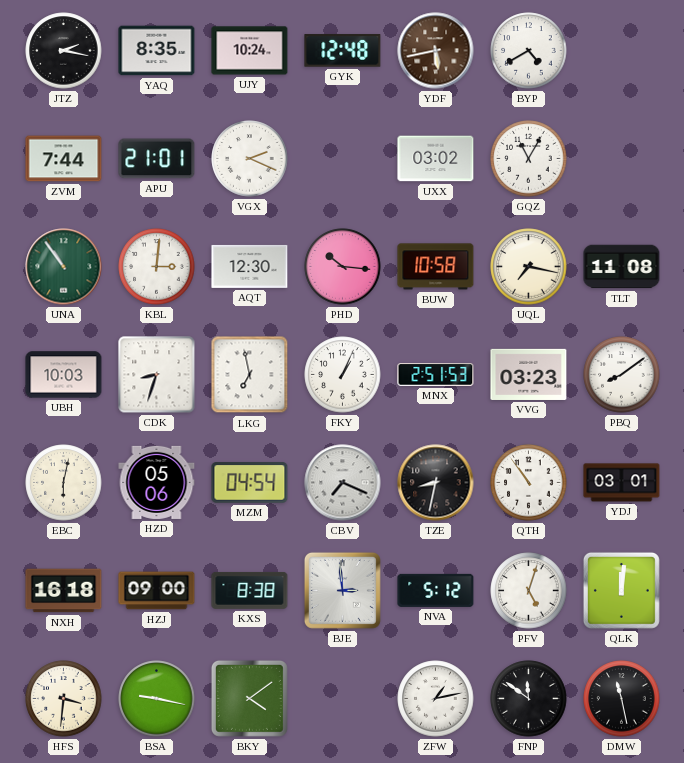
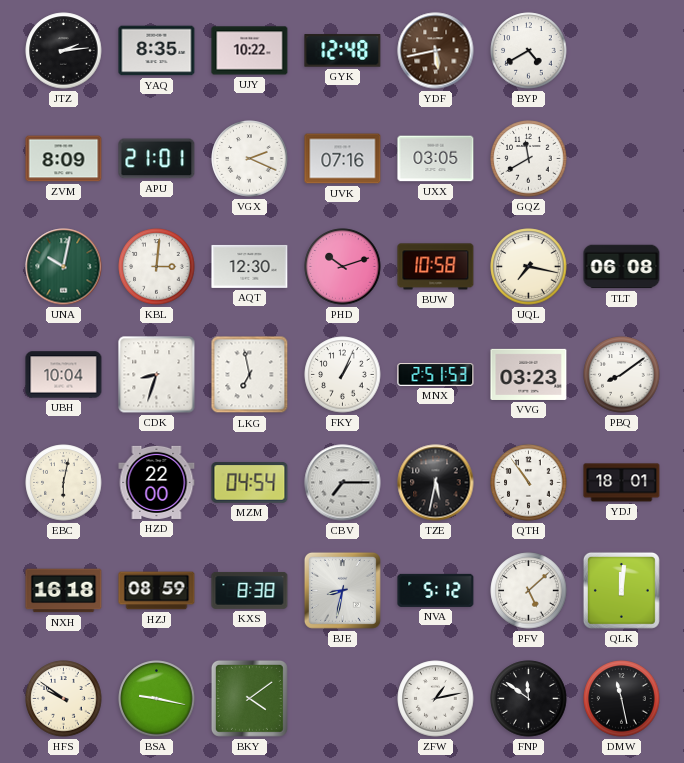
JTZ: 2:17 -> 2:14
UJY: 10:24 -> 10:22
ZVM: 7:44 -> 8:09
UVK: none -> 07:16
UXX: 03:02 -> 03:05
GQZ: 11:05 -> 11:40
UNA: 10:54 -> 10:02
PHD: 10:16 -> 10:12
TLT: 11:08 -> 06:08
UBH: 10:03 -> 10:04
HZD: 05:06 -> 22:00
CBV: 7:19 -> 7:15
TZE: 8:32 -> 5:32
YDJ: 03:01 -> 18:01
HZJ: 09:00 -> 08:59
BJE: 2:59 -> 8:32
PFV: 5:03 -> 5:08
HFS: 3:31 -> 9:51
